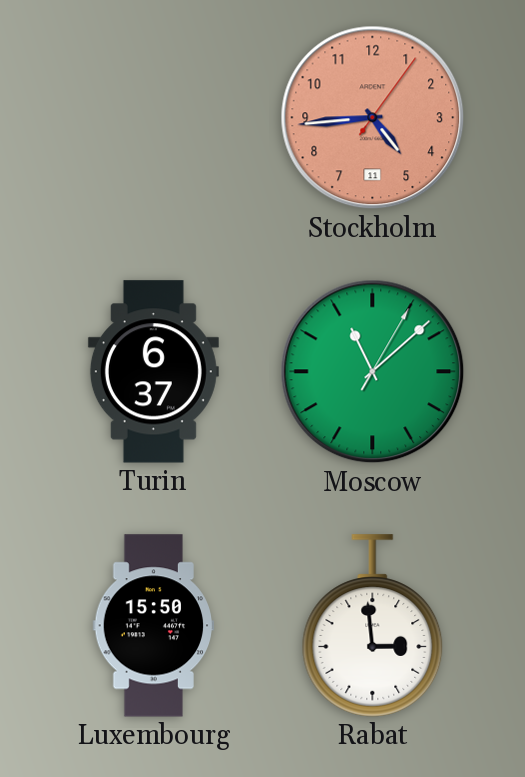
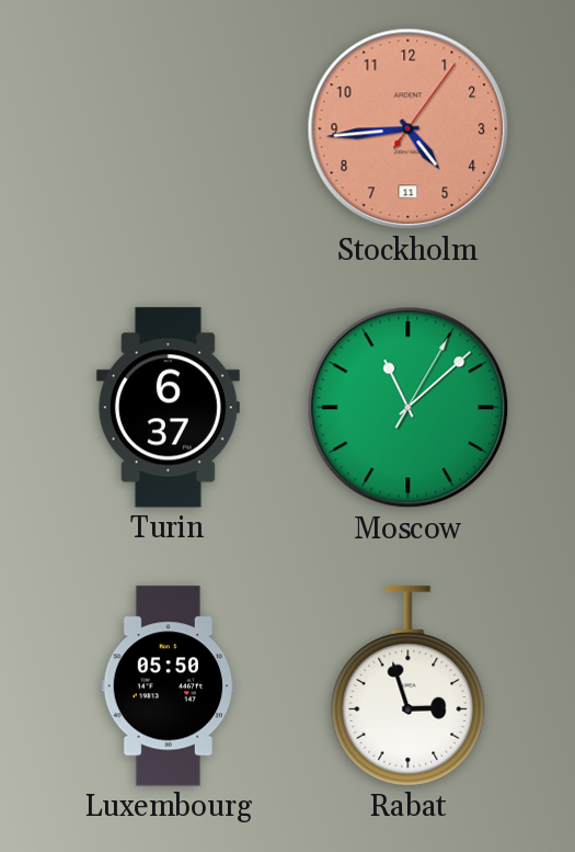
Luxembourg: 15:50 -> 05:50
Rabat: 2:59 -> 2:57
